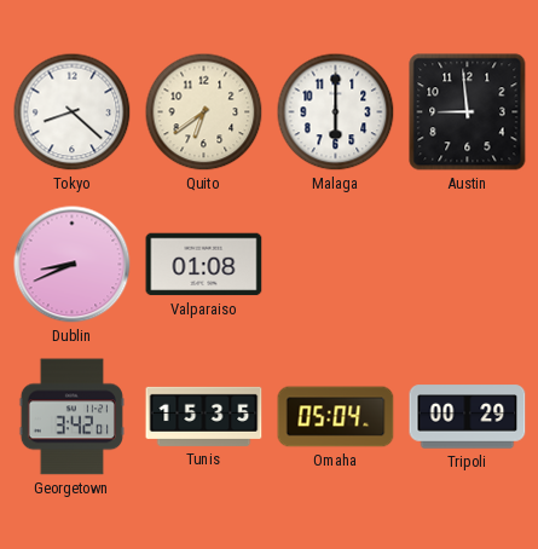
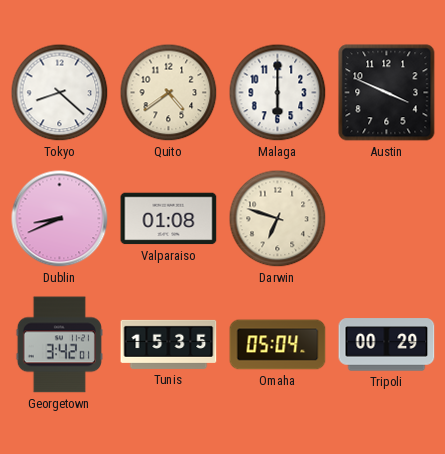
Quito: 6:39 -> 4:39
Austin: 8:59 -> 3:49
Darwin: none -> 6:48
